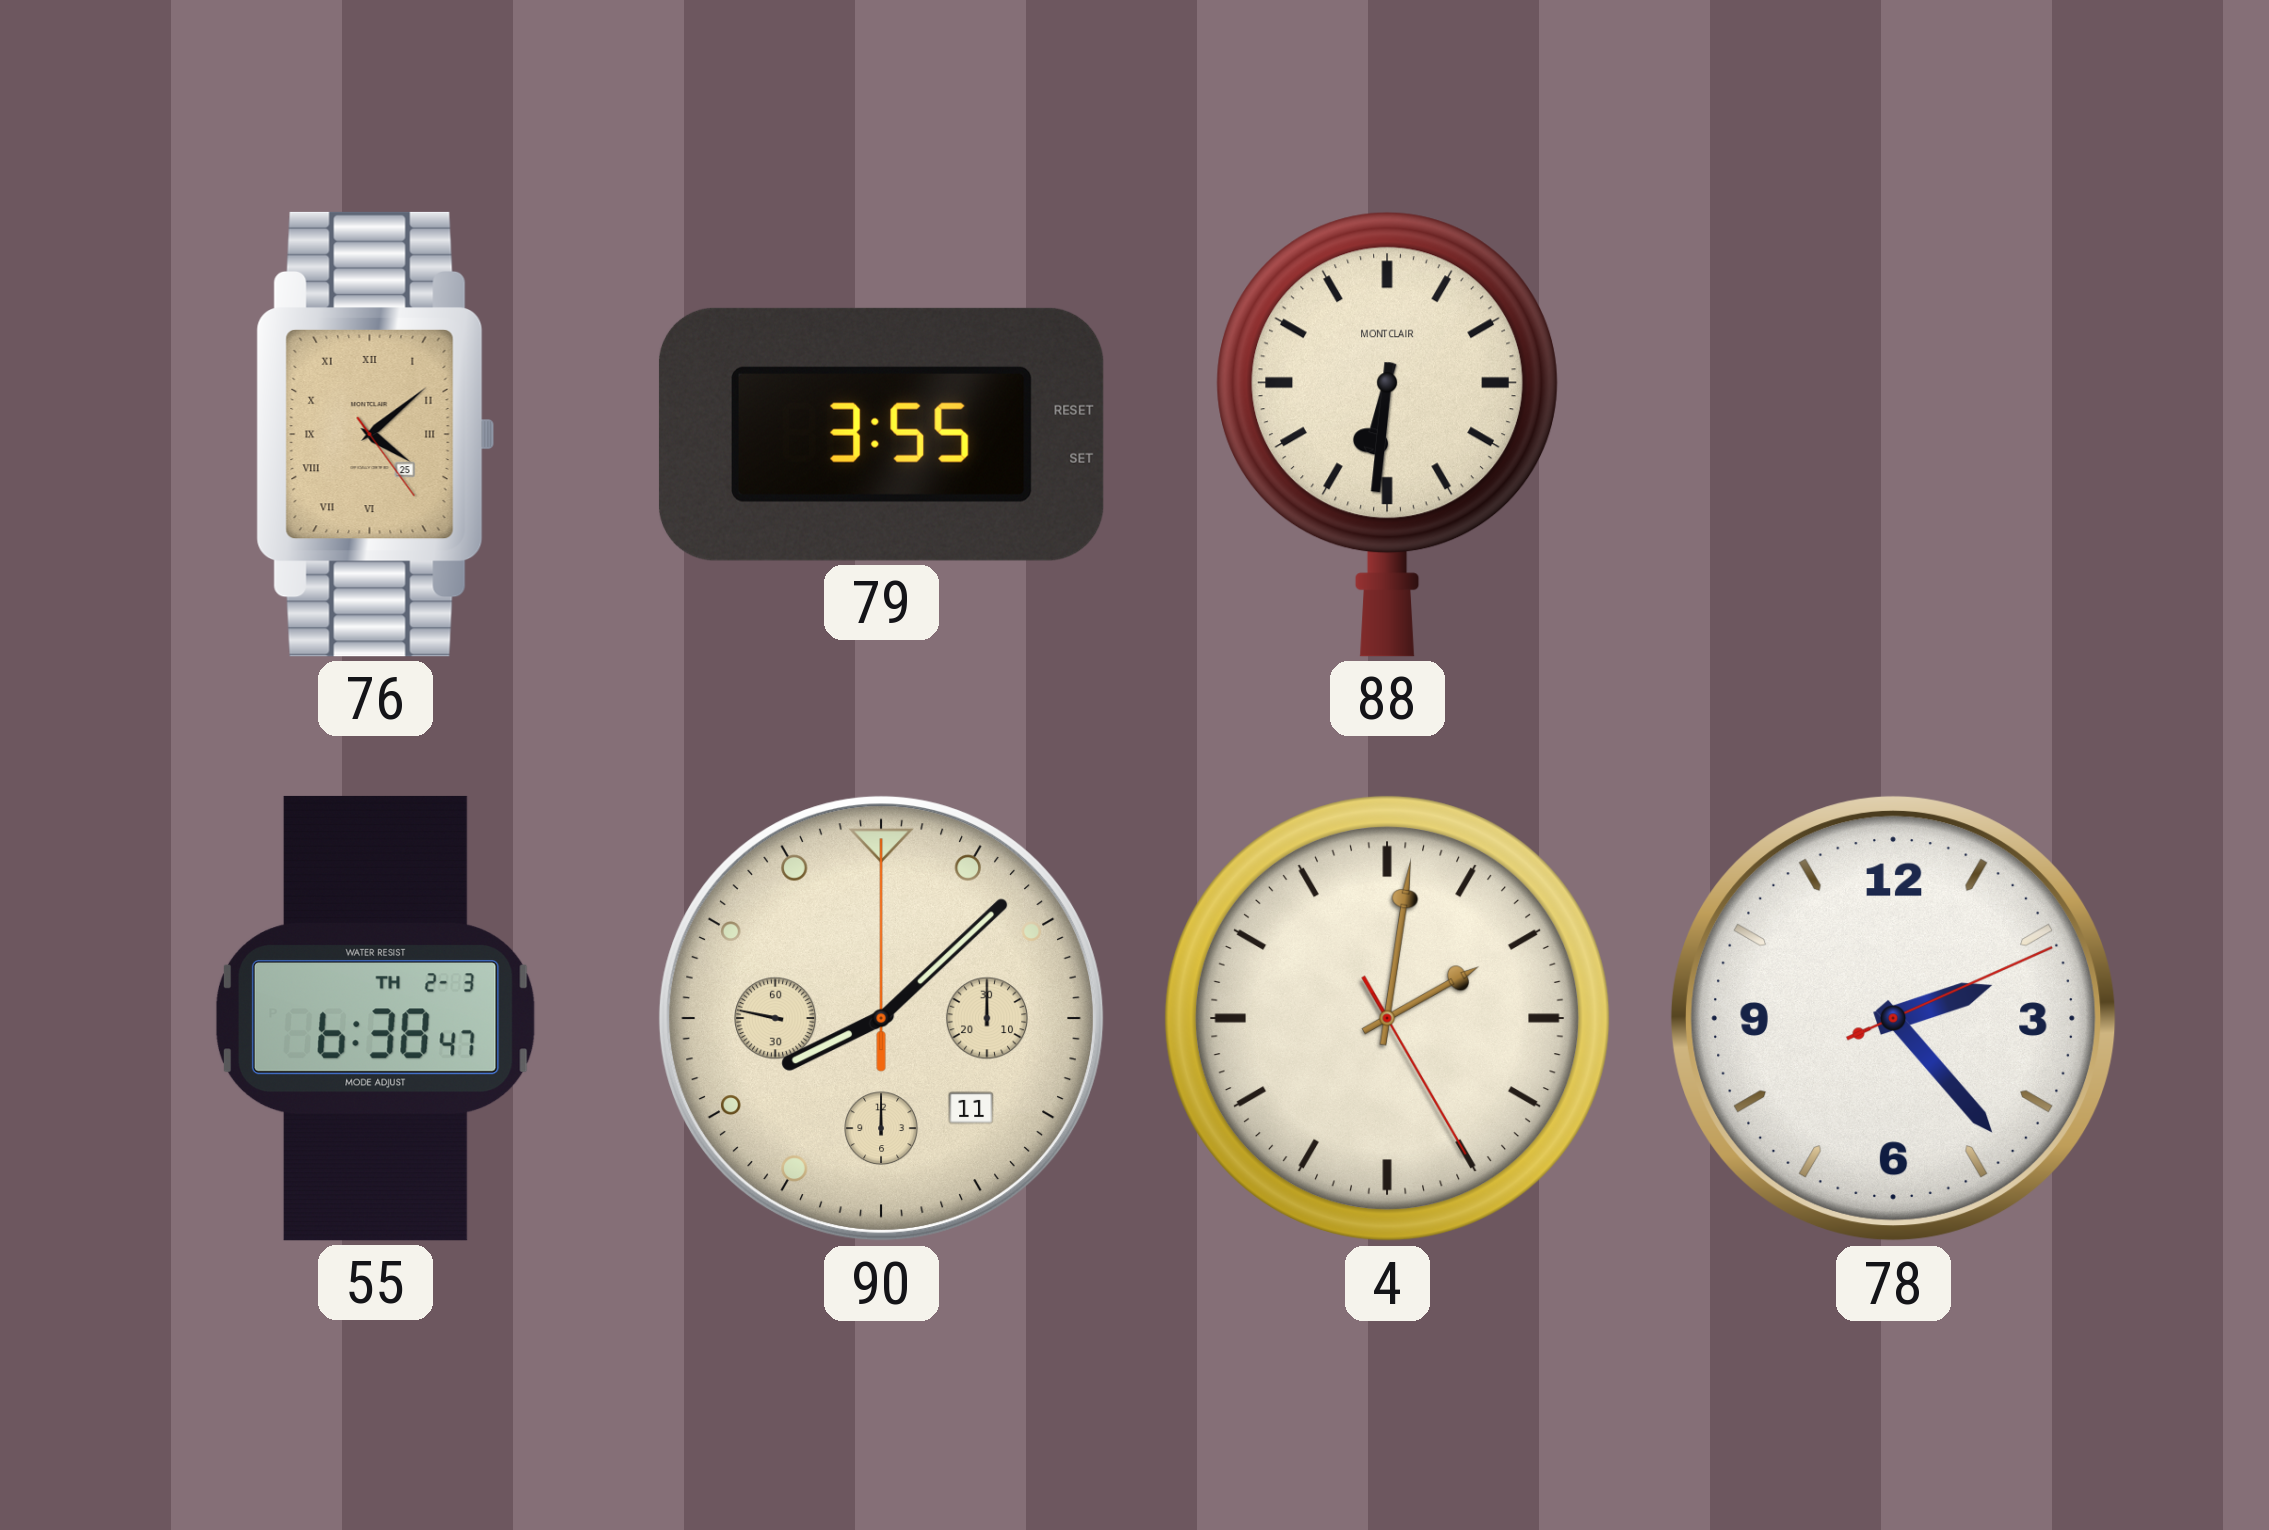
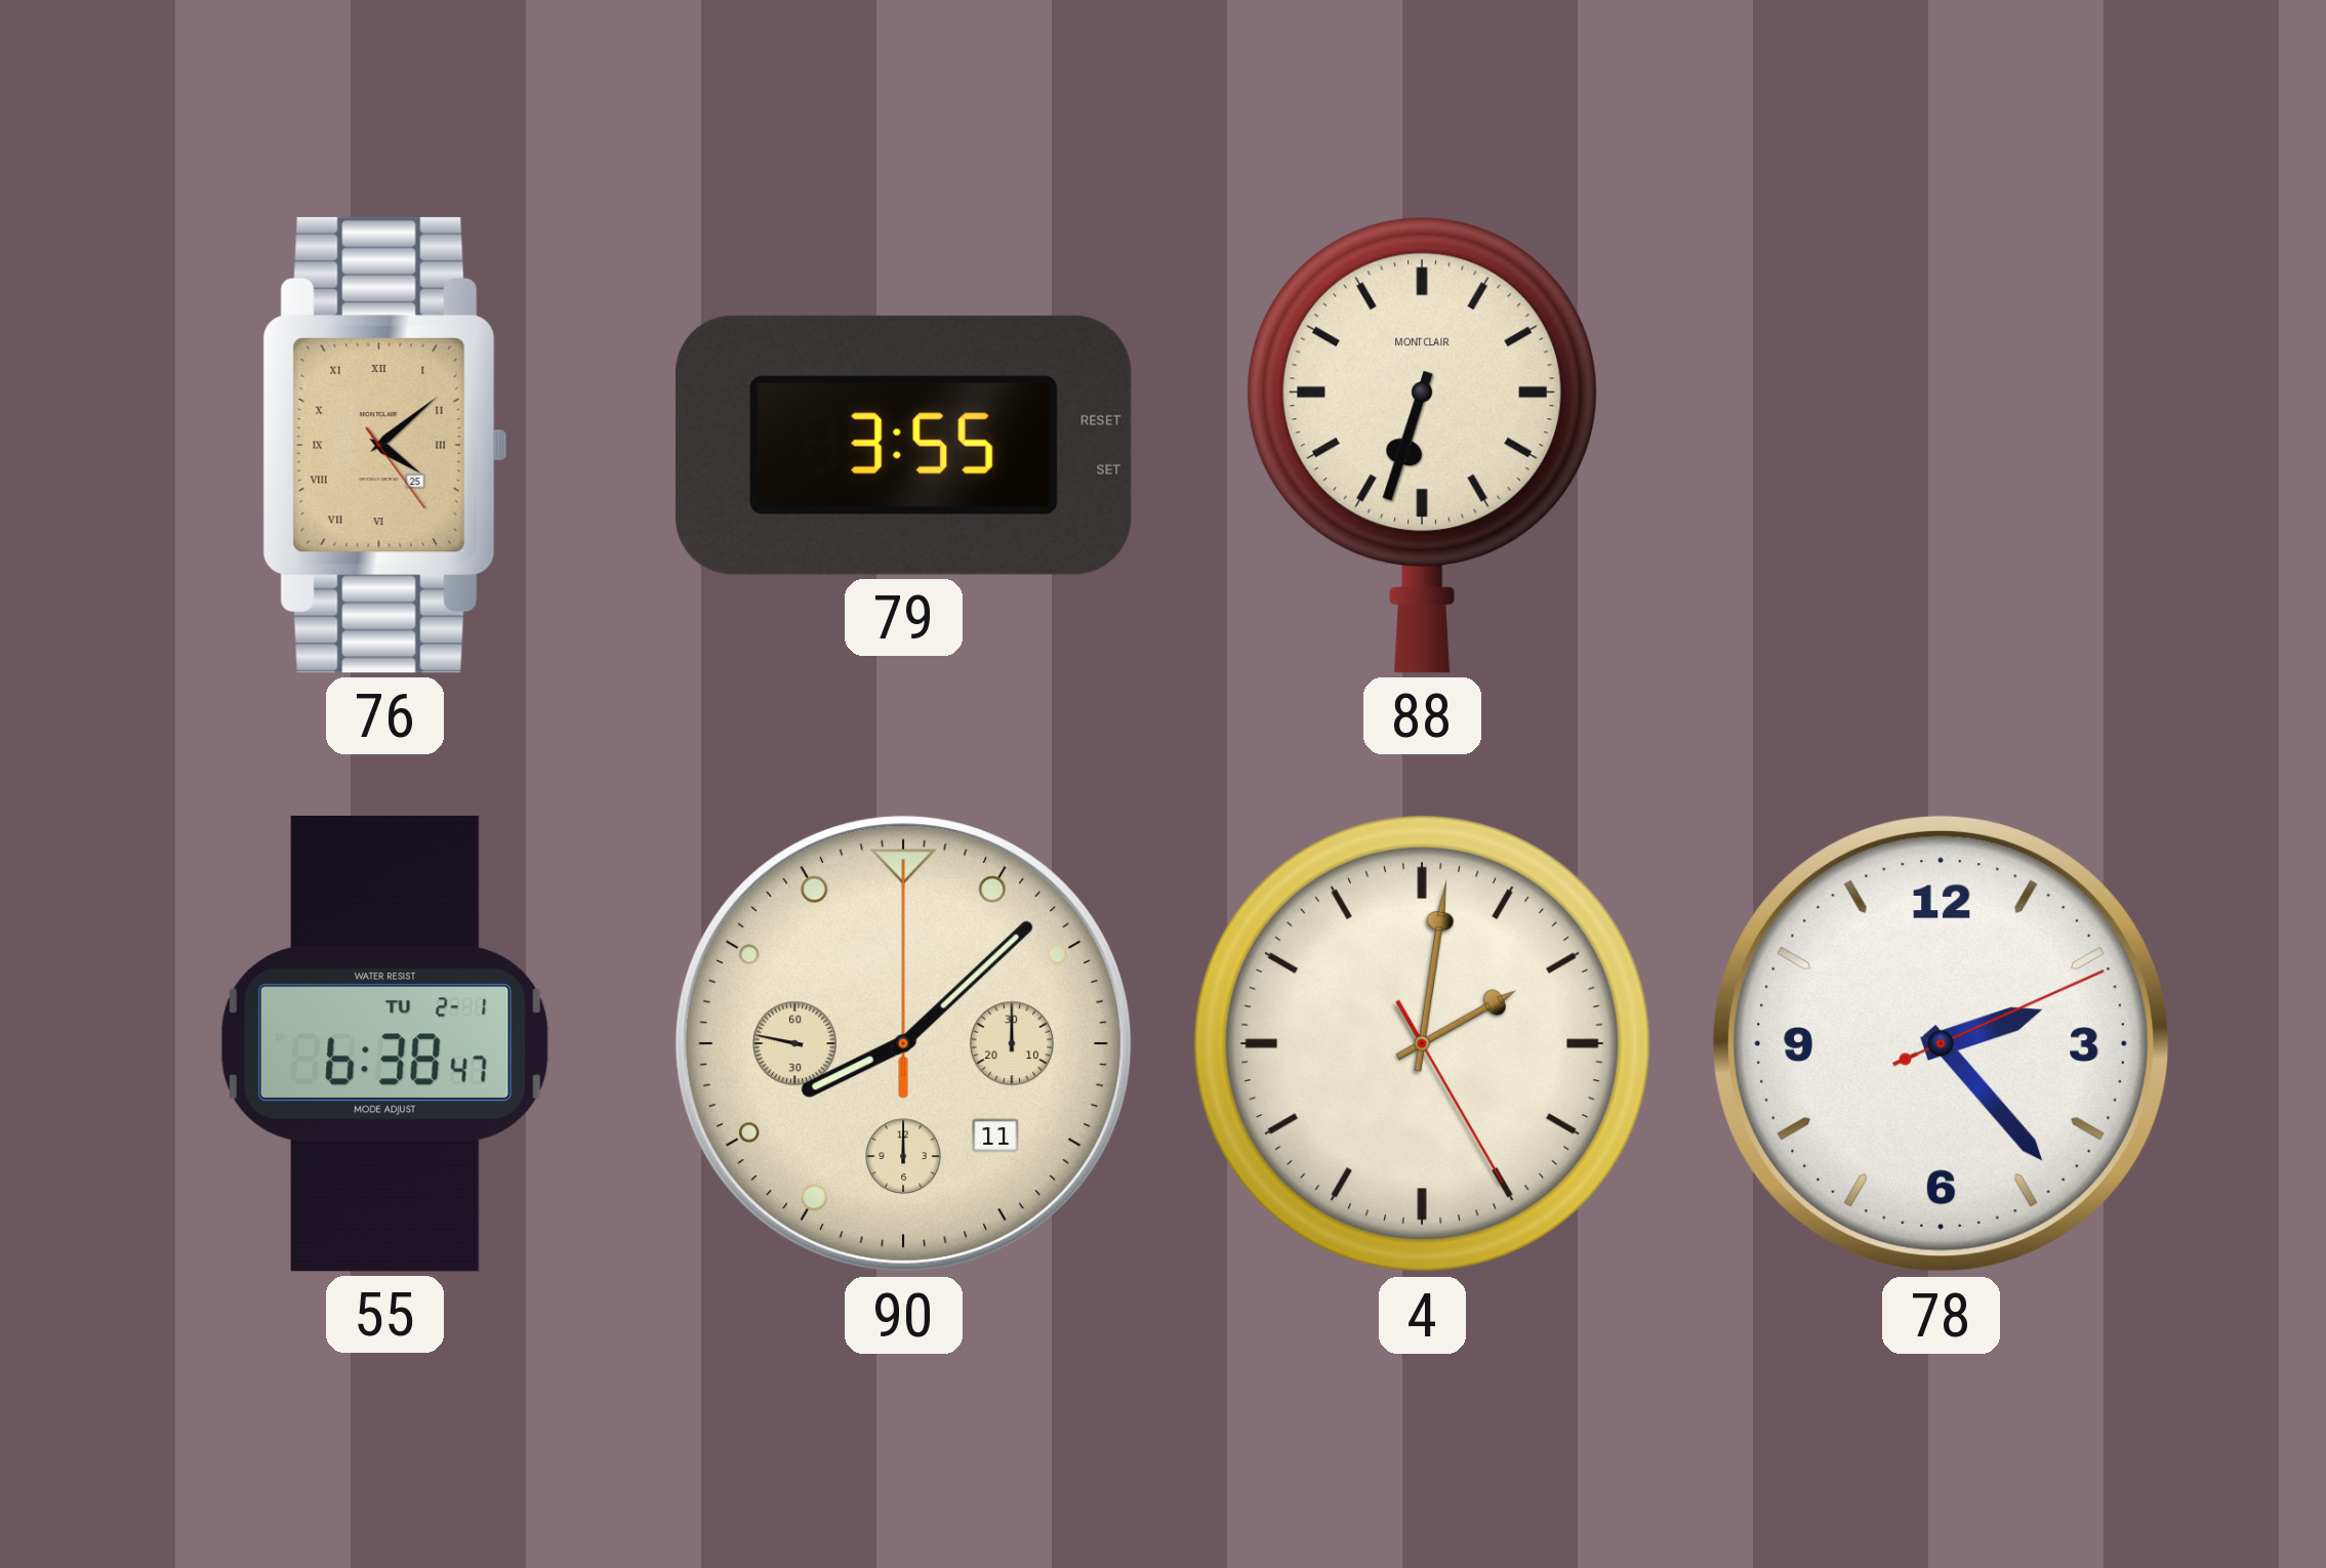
88: 6:31 -> 6:33
55 date: TH 2-3 -> TU 2-1
